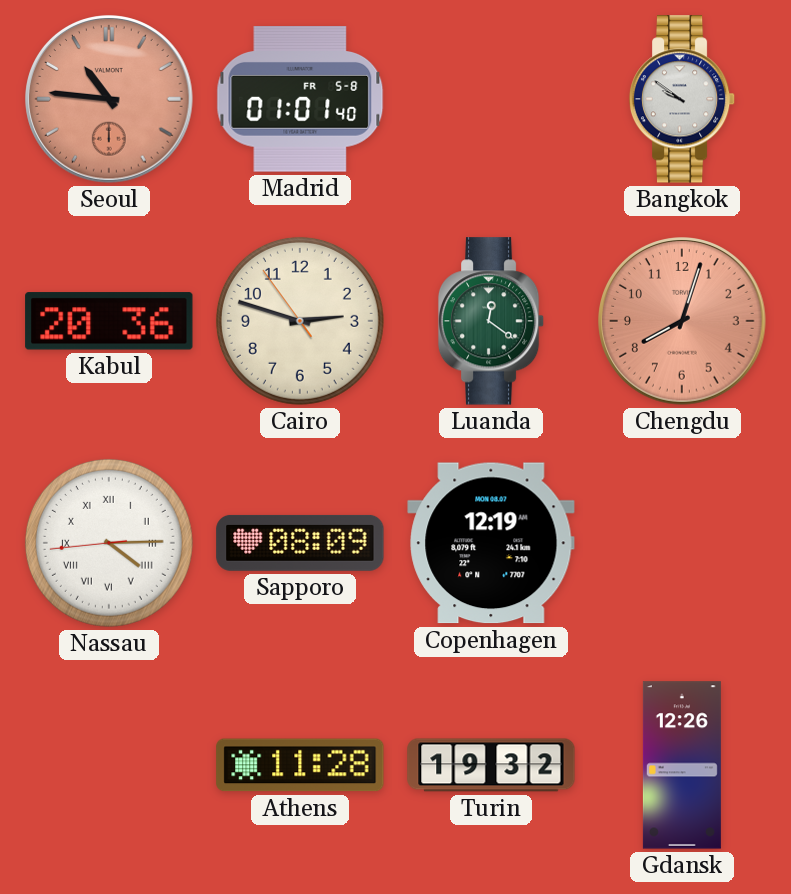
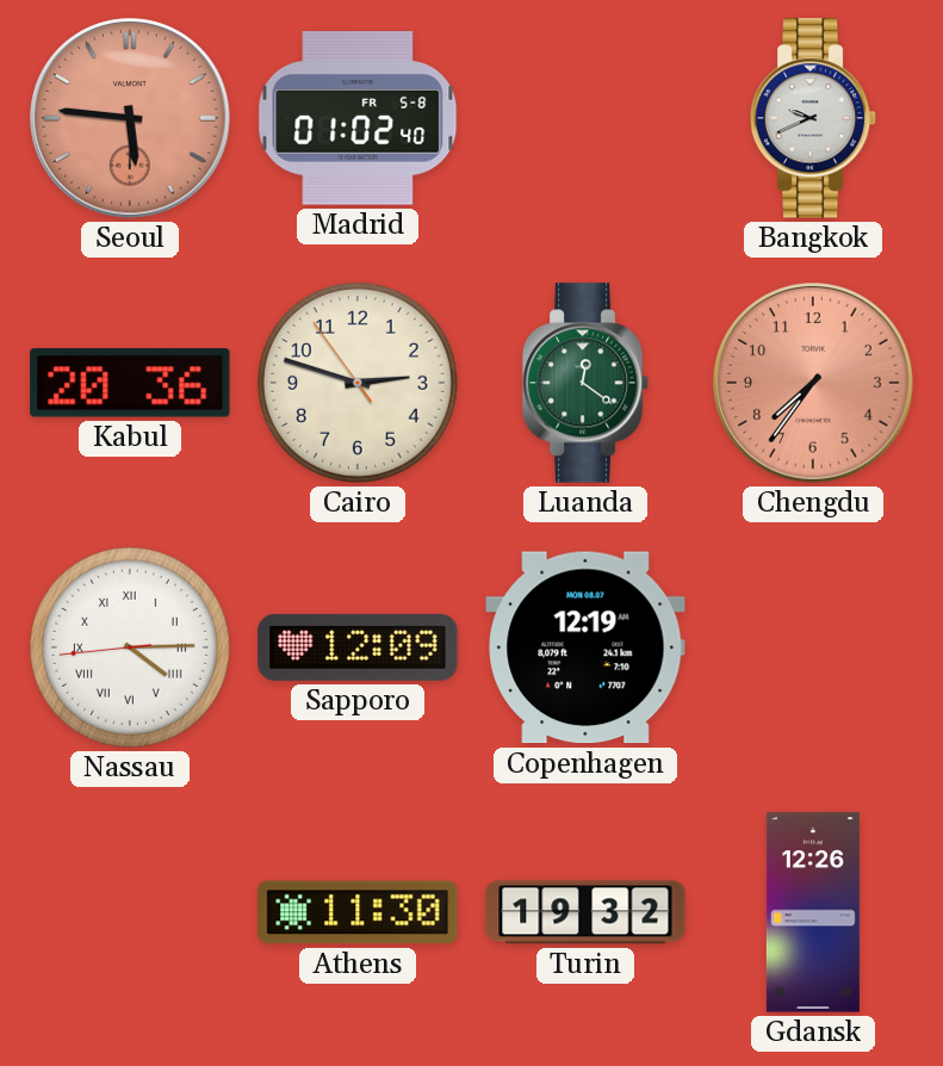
Seoul: 10:46 -> 5:46
Madrid: 01:01 -> 01:02
Bangkok: 9:51 -> 9:41
Chengdu: 8:03 -> 7:36
Sapporo: 08:09 -> 12:09
Athens: 11:28 -> 11:30
